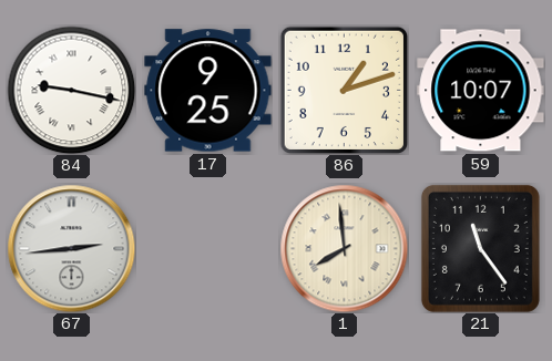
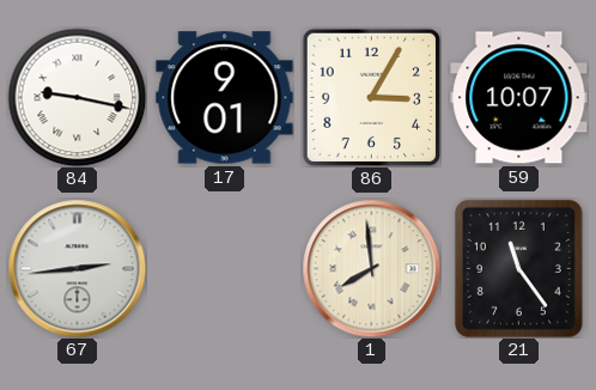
17: 9:25 -> 9:01
86: 1:12 -> 3:05
